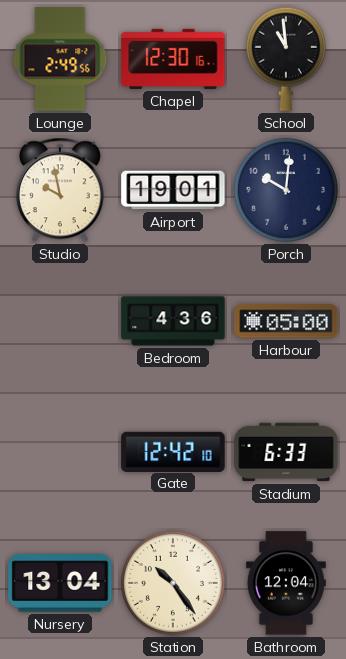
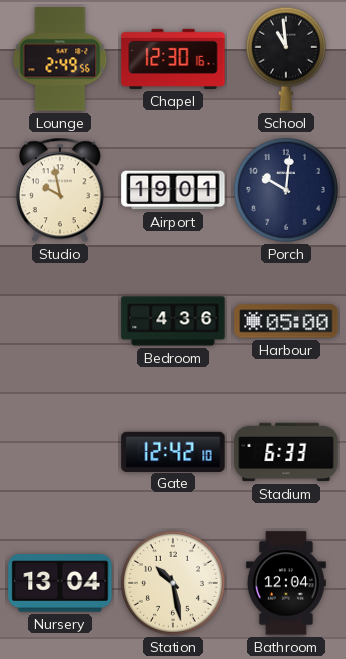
Station: 10:24 -> 10:28
